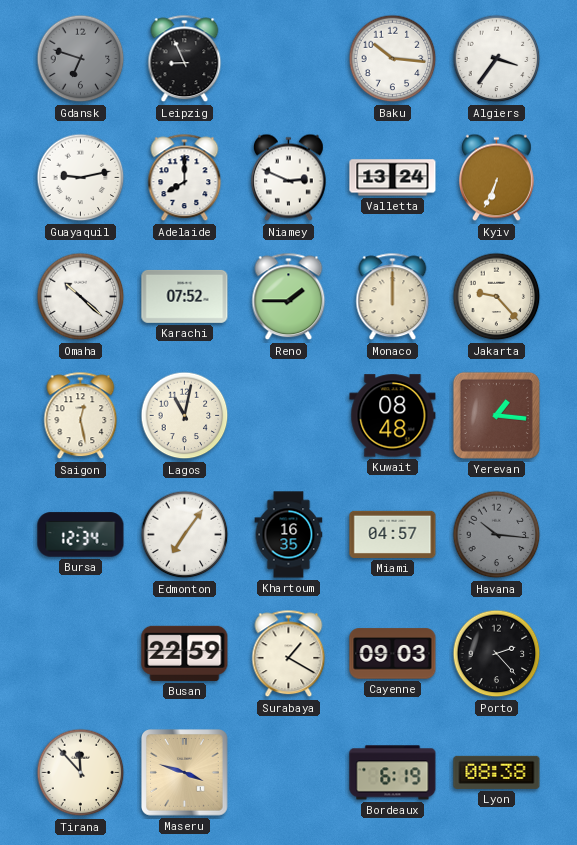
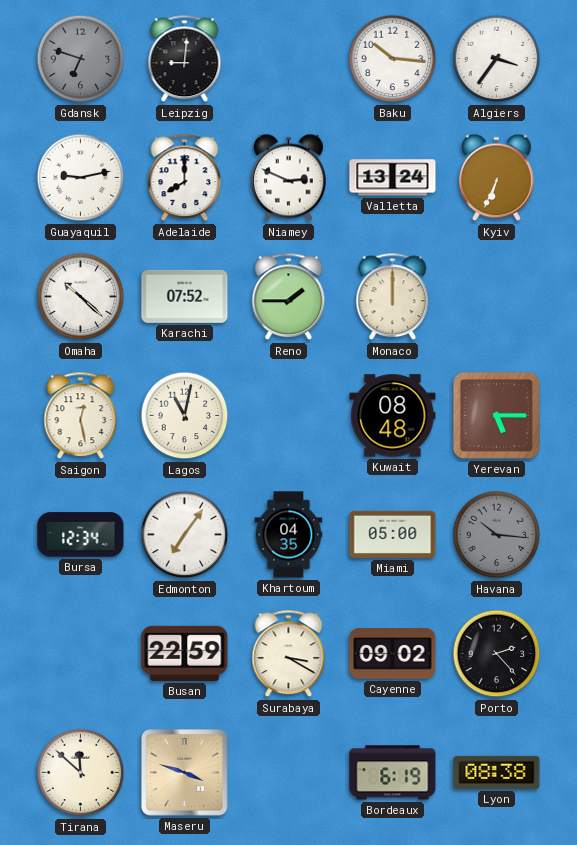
Leipzig: 8:56 -> 9:01
Jakarta: 9:23 -> none
Yerevan: 1:16 -> 5:15
Khartoum: 16:35 -> 04:35
Miami: 04:57 -> 05:00
Surabaya: 1:20 -> 3:20
Cayenne: 09:03 -> 09:02
Tirana: 11:53 -> 11:52
